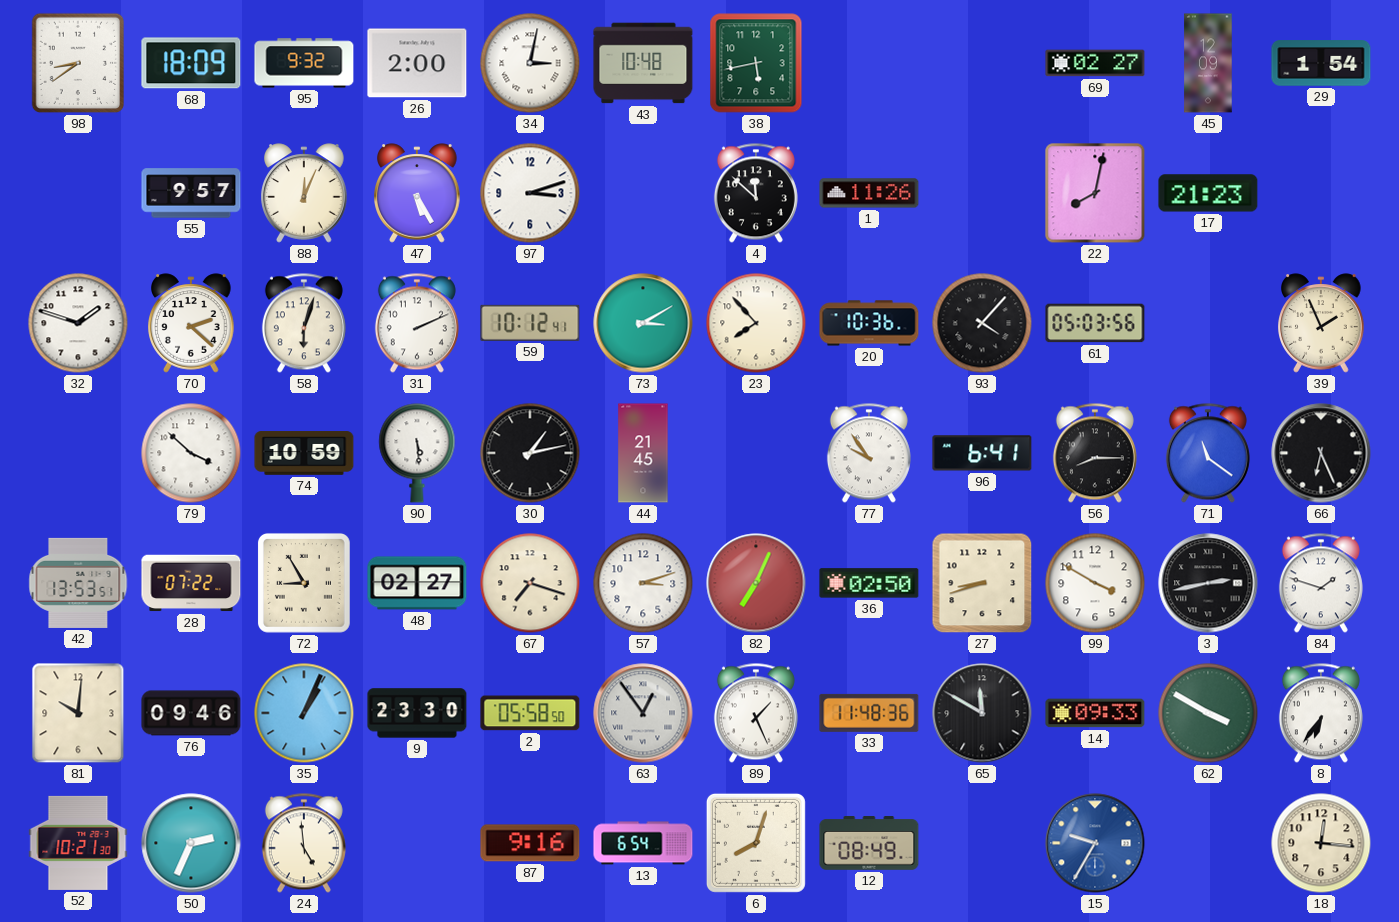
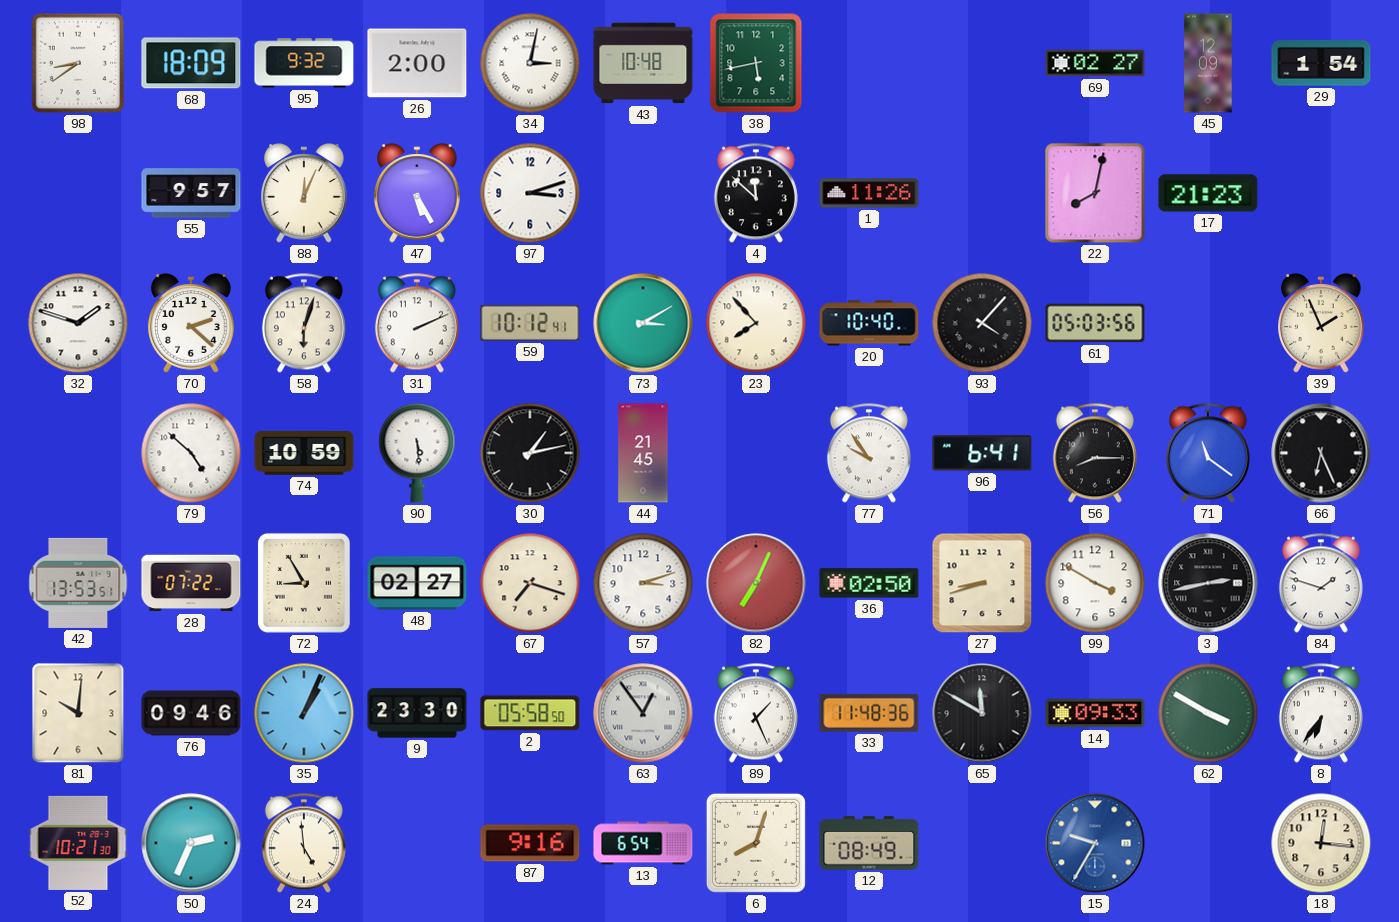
20: 10:36 -> 10:40
79: 3:52 -> 4:52
